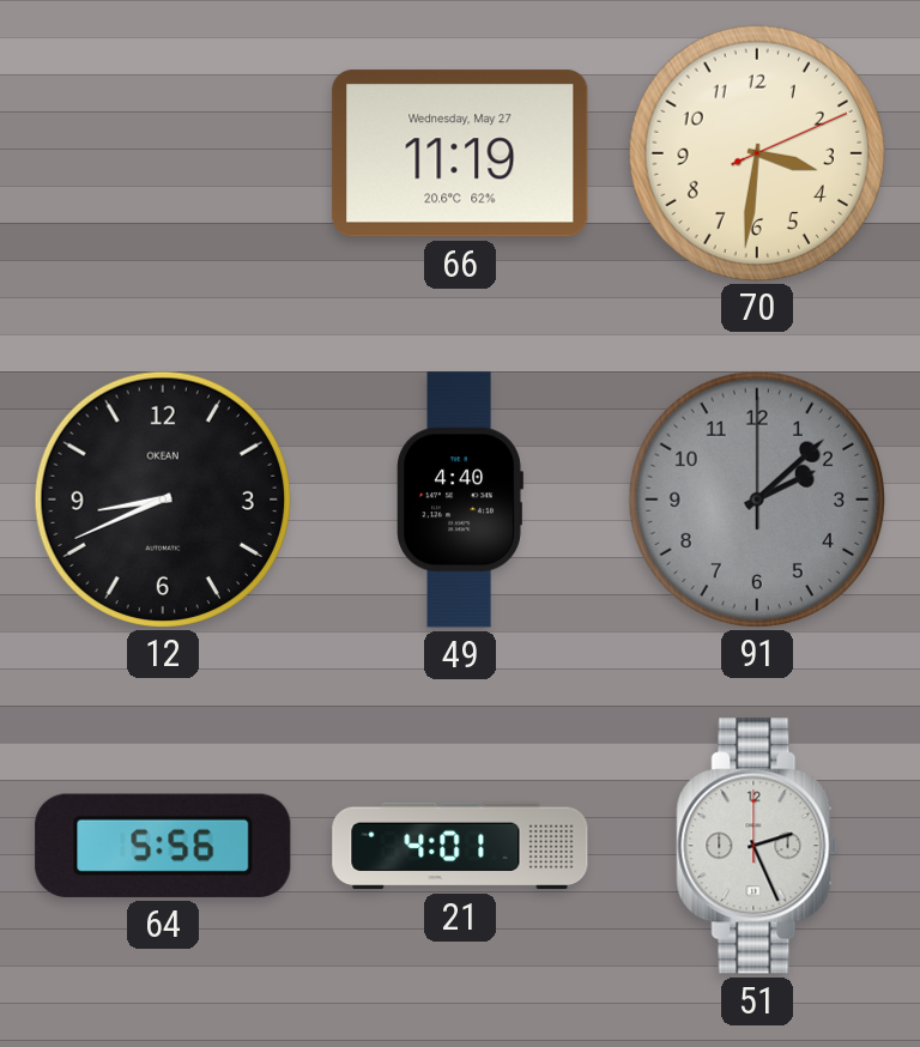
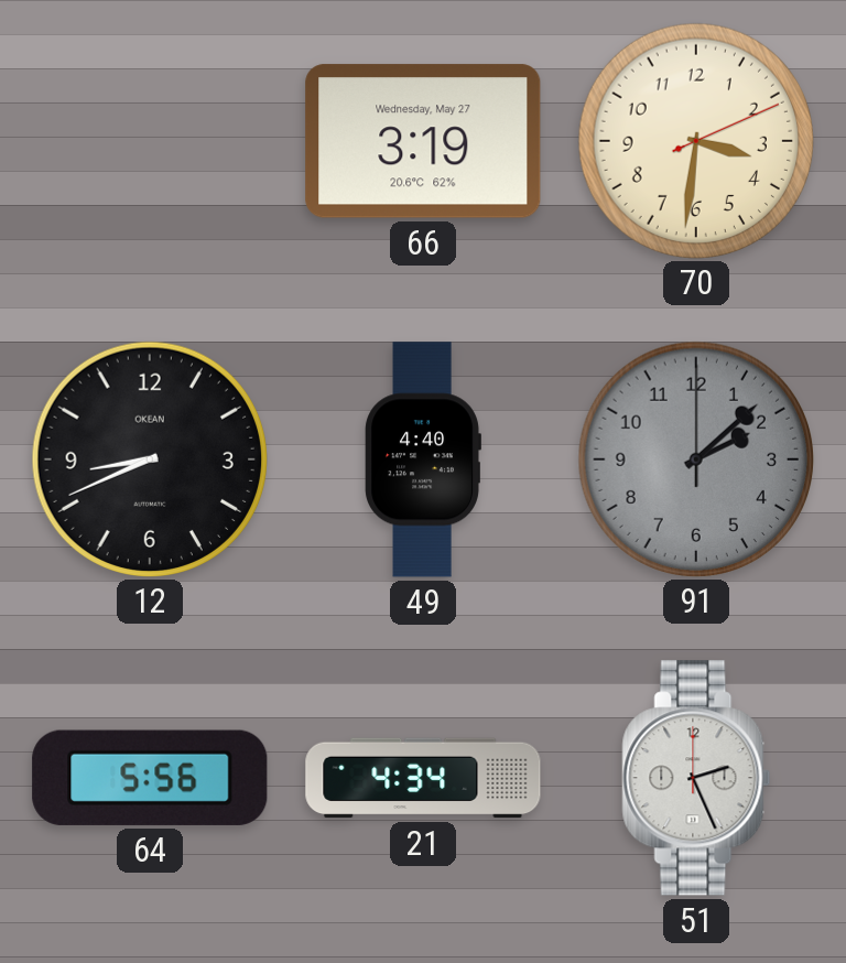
66: 11:19 -> 3:19
21: 4:01 -> 4:34
